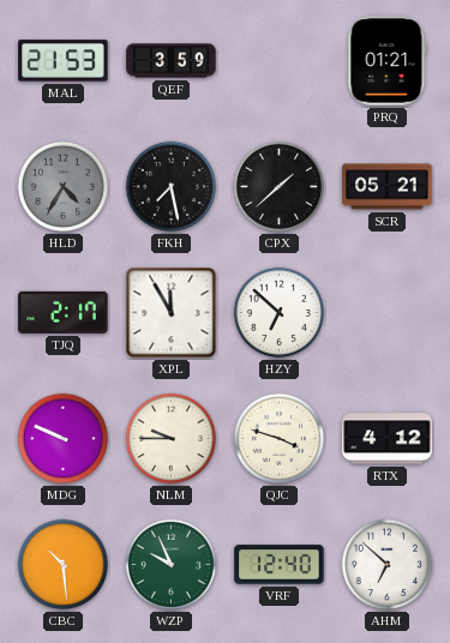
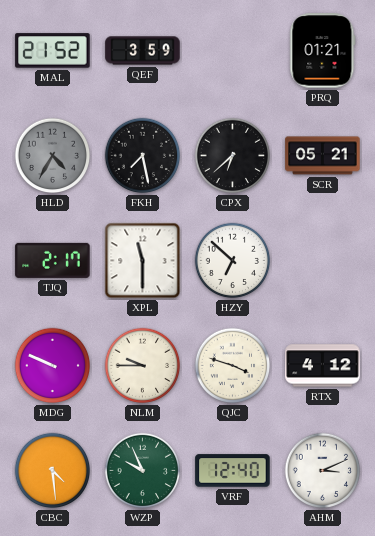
MAL: 21:53 -> 21:52
CPX: 1:38 -> 6:38
XPL: 11:55 -> 11:30
CBC: 10:29 -> 4:29
AHM: 6:52 -> 3:11
